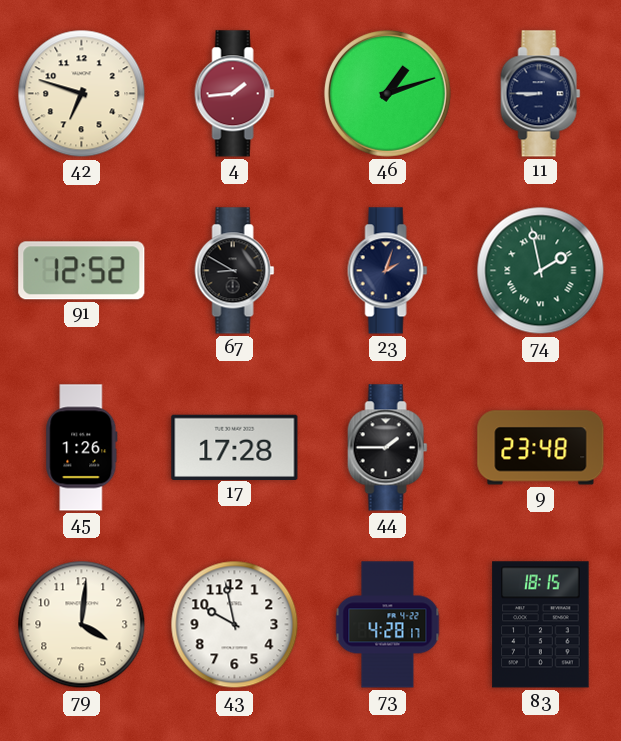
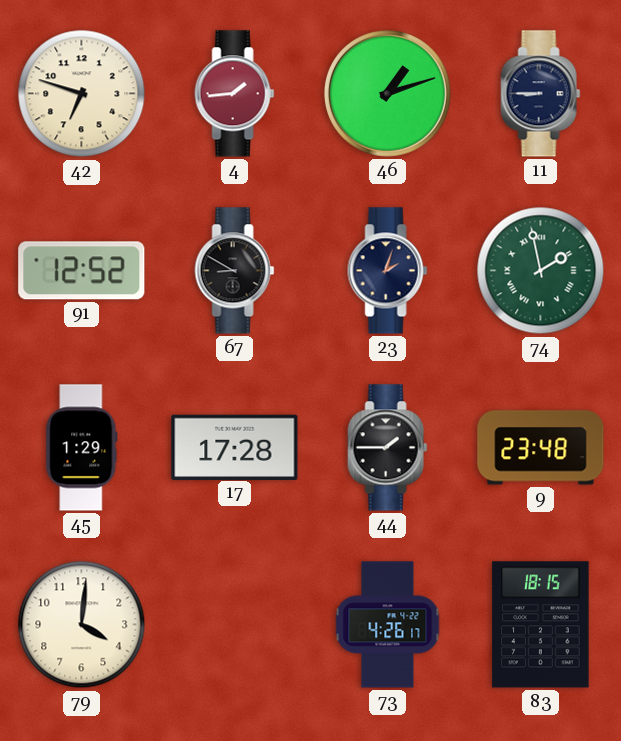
45: 1:26 -> 1:29
43: 9:58 -> none
73: 4:28 -> 4:26
